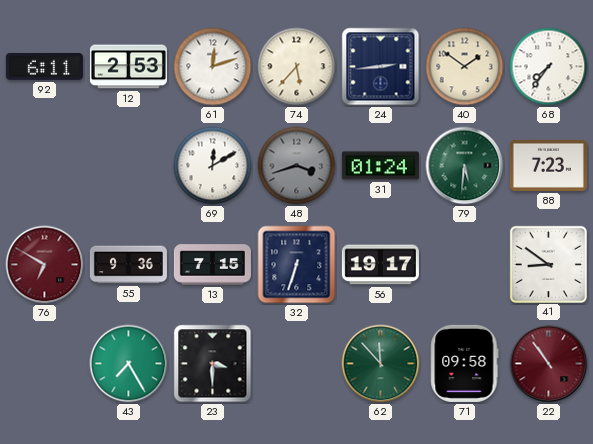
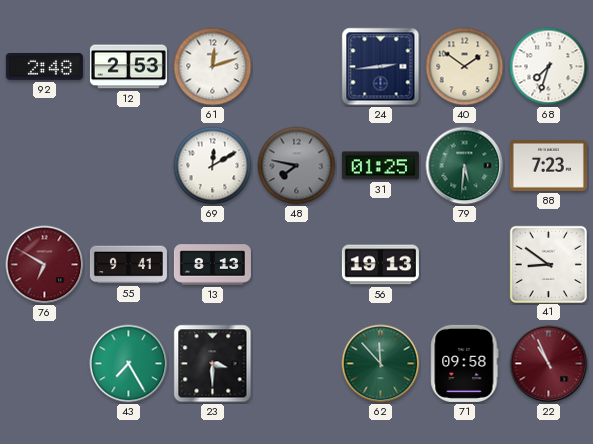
92: 6:11 -> 2:48
74: 5:37 -> none
68: 7:36 -> 7:33
48: 3:42 -> 7:47
31: 01:24 -> 01:25
55: 9:36 -> 9:41
13: 7:15 -> 8:13
32: 6:33 -> none
56: 19:17 -> 19:13
22: 10:54 -> 10:56
